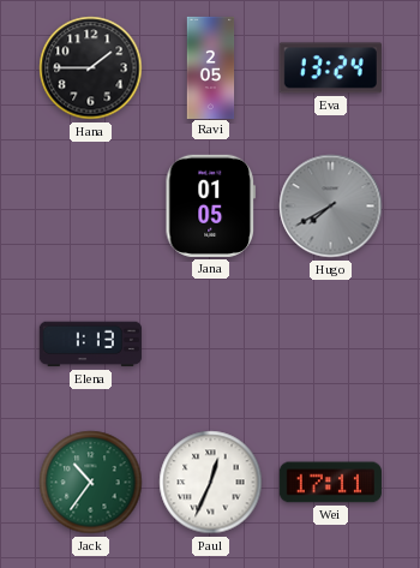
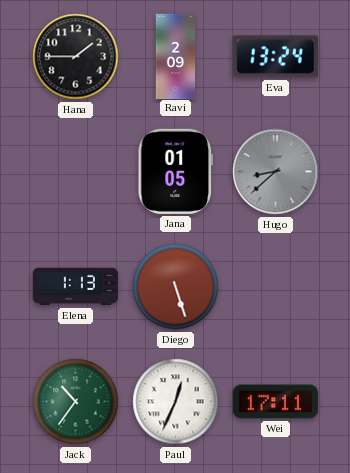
Ravi: 2:05 -> 2:09
Hugo: 7:40 -> 8:38
Diego: none -> 5:27
